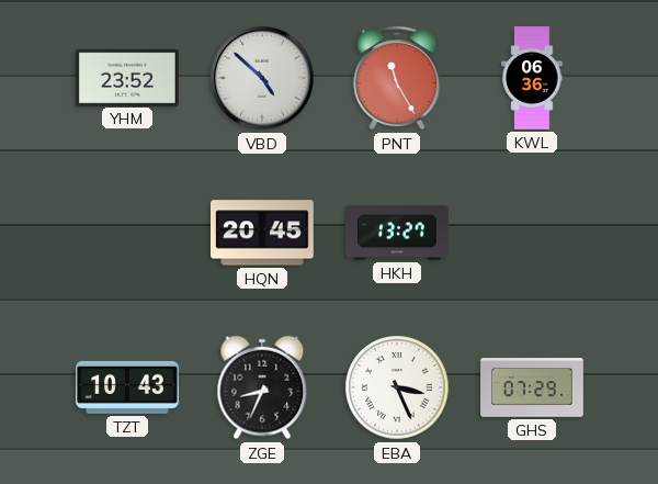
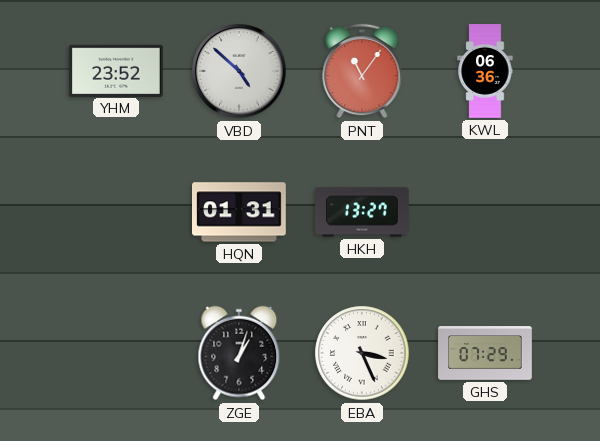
PNT: 11:25 -> 11:06
HQN: 20:45 -> 01:31
TZT: 10:43 -> none
ZGE: 8:34 -> 1:03
